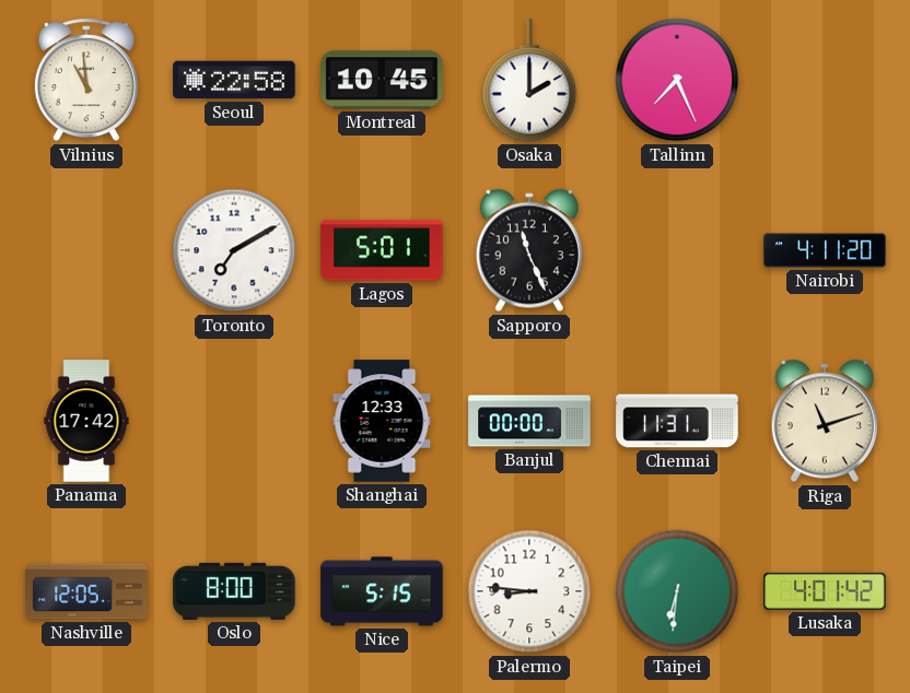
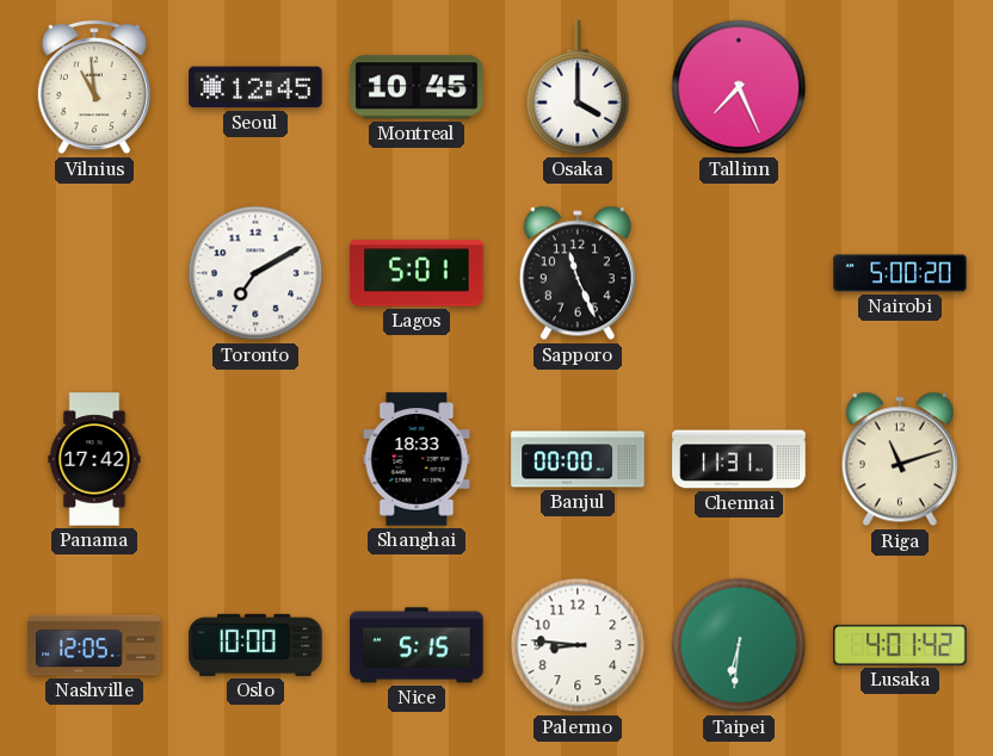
Seoul: 22:58 -> 12:45
Osaka: 2:00 -> 4:00
Nairobi: 4:11 -> 5:00
Shanghai: 12:33 -> 18:33
Oslo: 8:00 -> 10:00
